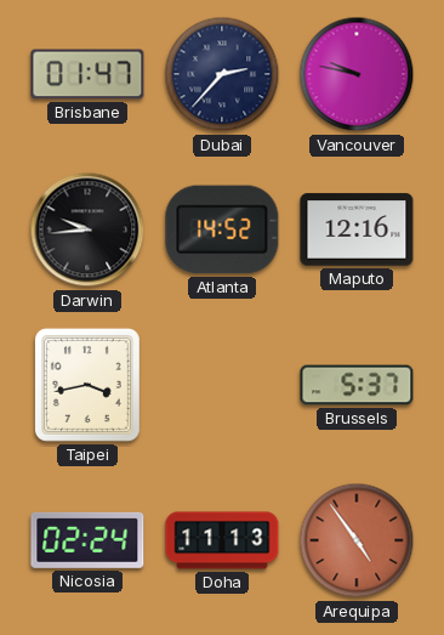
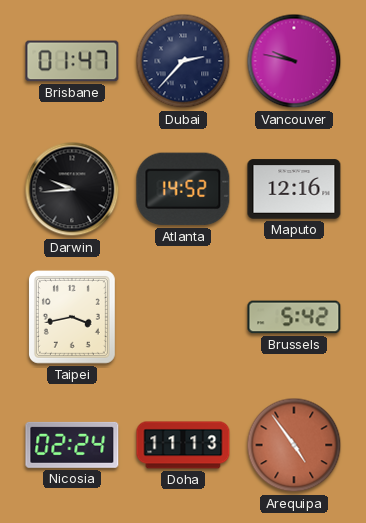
Brussels: 5:37 -> 5:42
